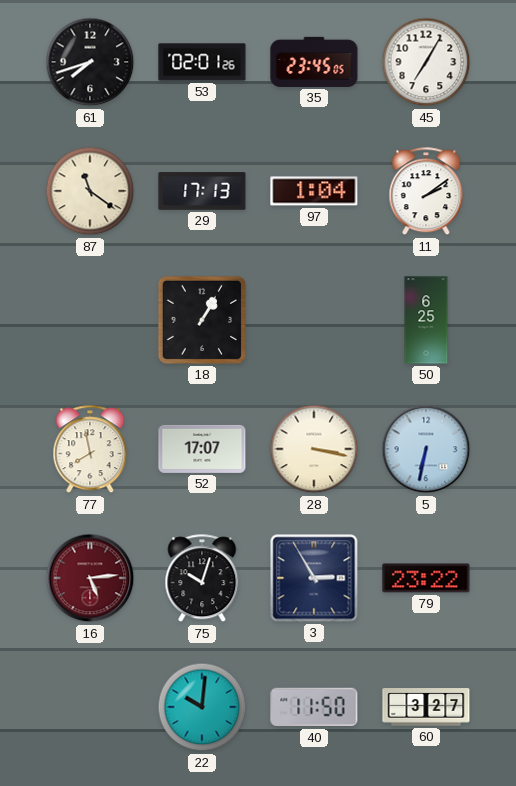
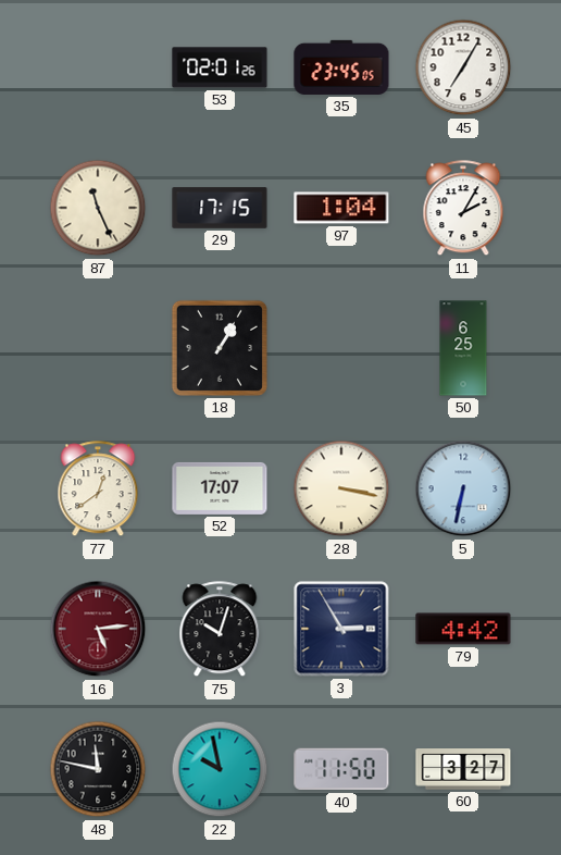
61: 7:42 -> none
87: 11:21 -> 11:26
29: 17:13 -> 17:15
11: 2:09 -> 2:05
77: 7:58 -> 12:39
79: 23:22 -> 4:42
48: none -> 11:47
22: 10:01 -> 9:58
